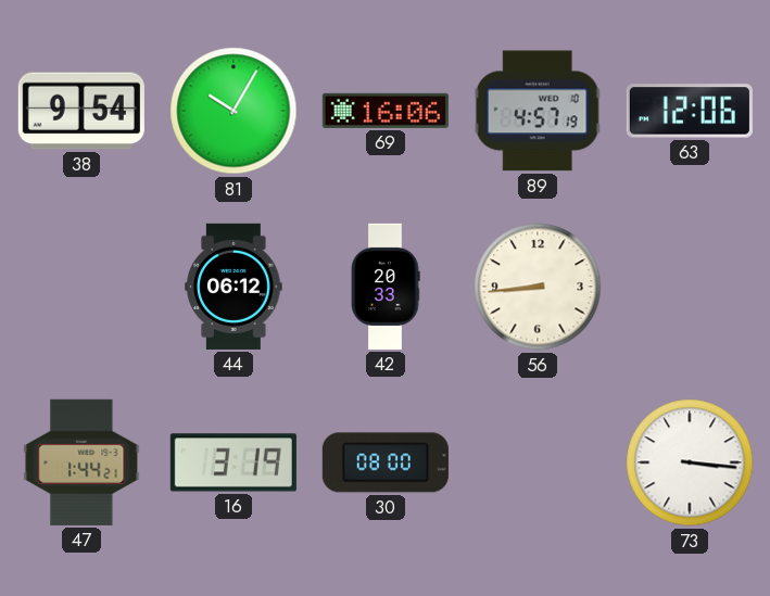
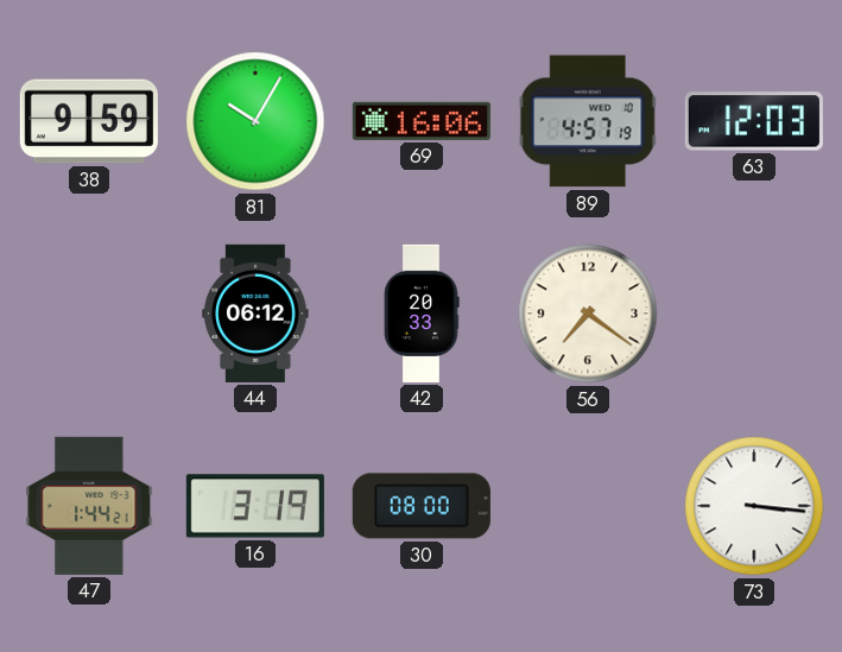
38: 9:54 -> 9:59
63: 12:06 -> 12:03
56: 8:44 -> 7:21
